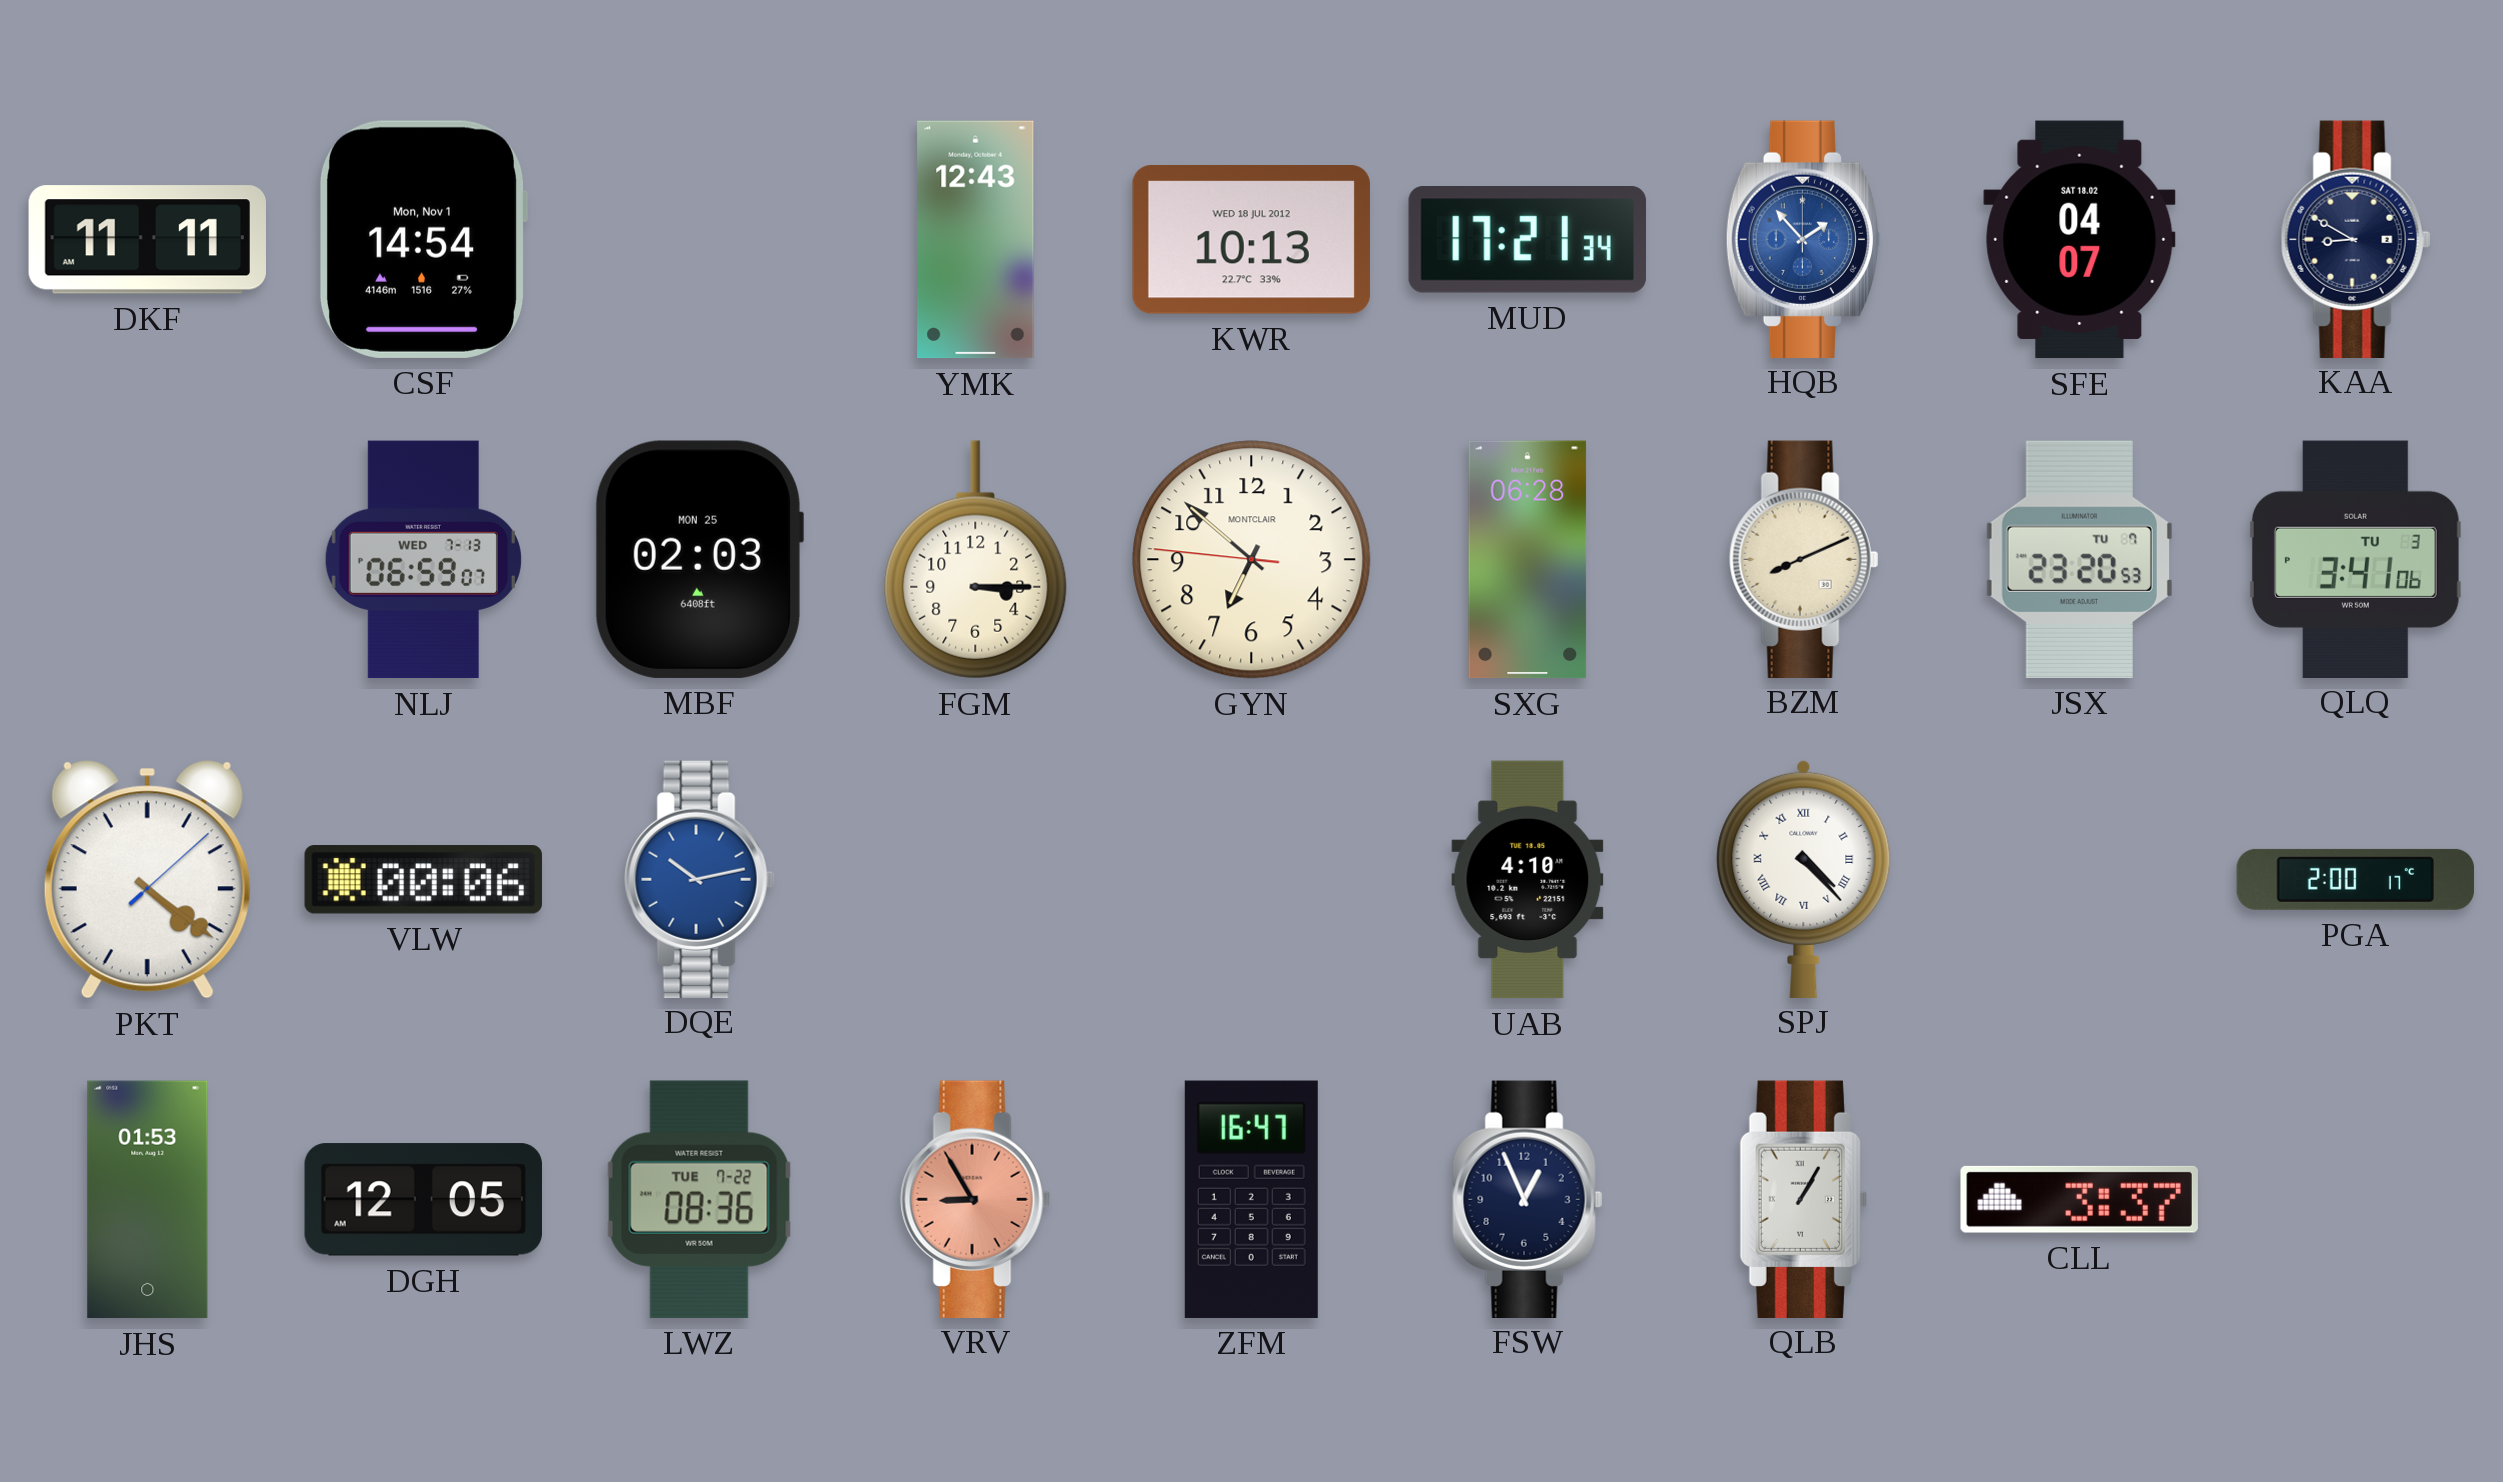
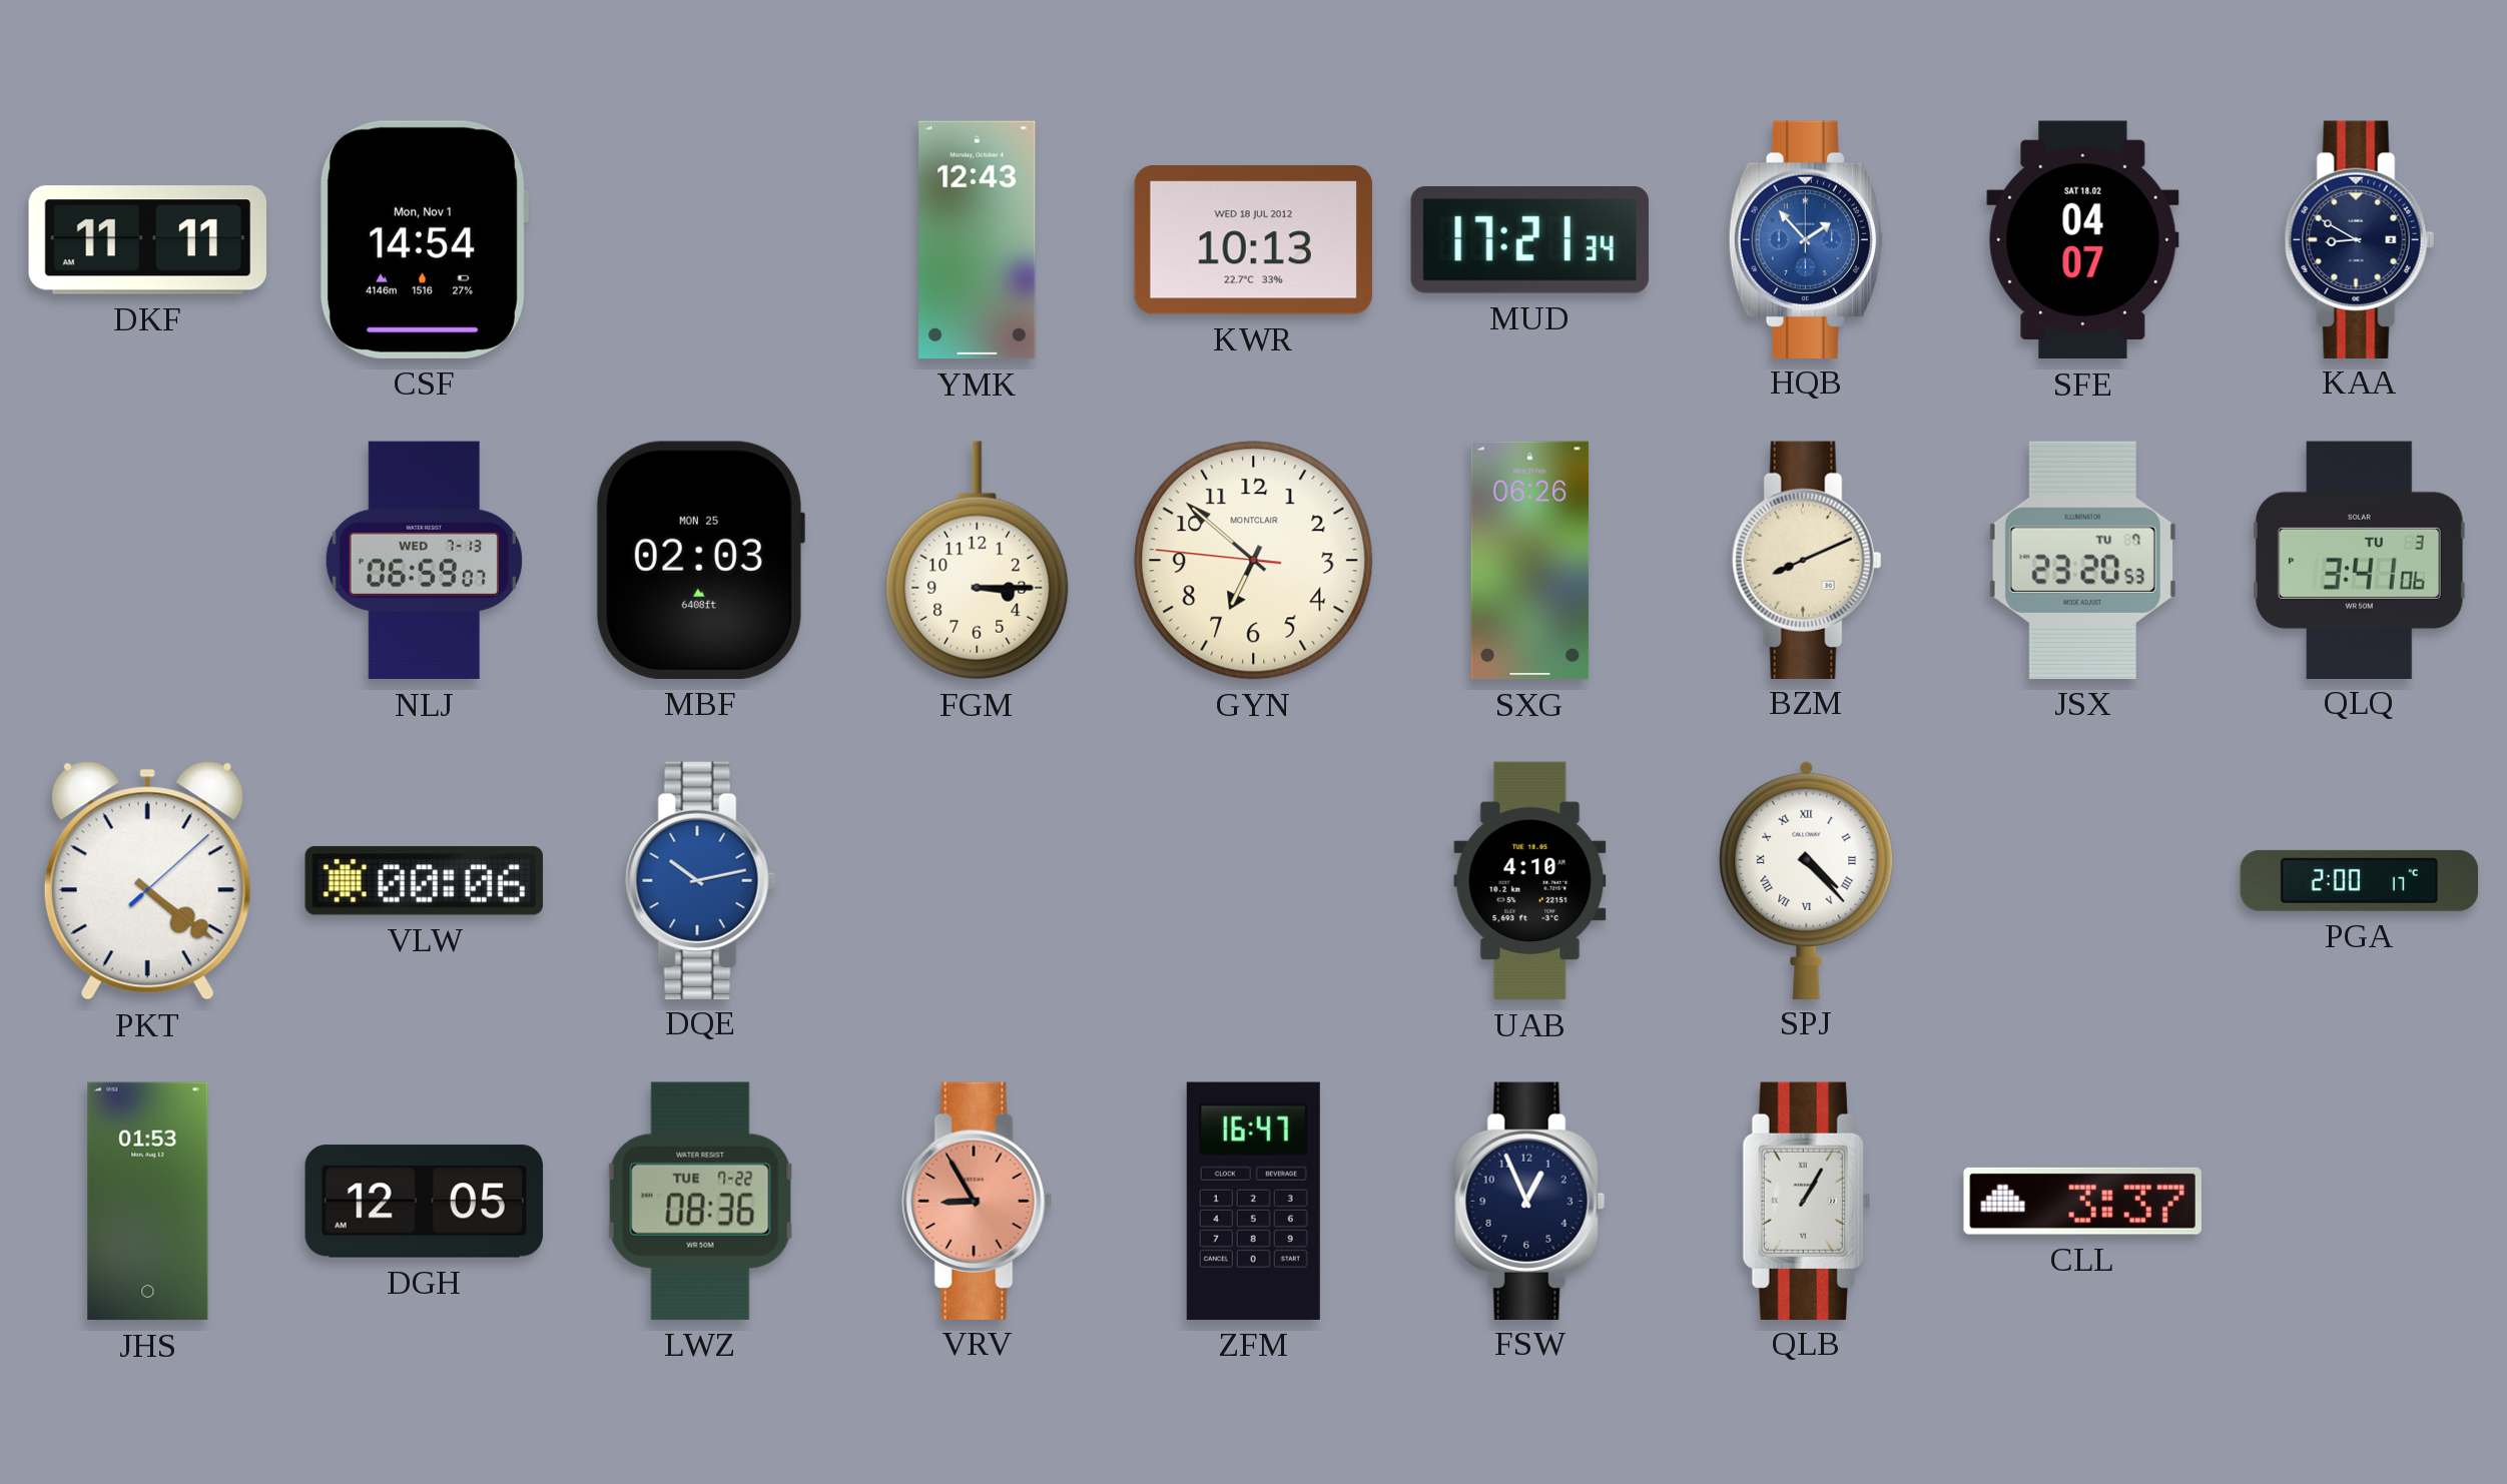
SXG: 06:28 -> 06:26
